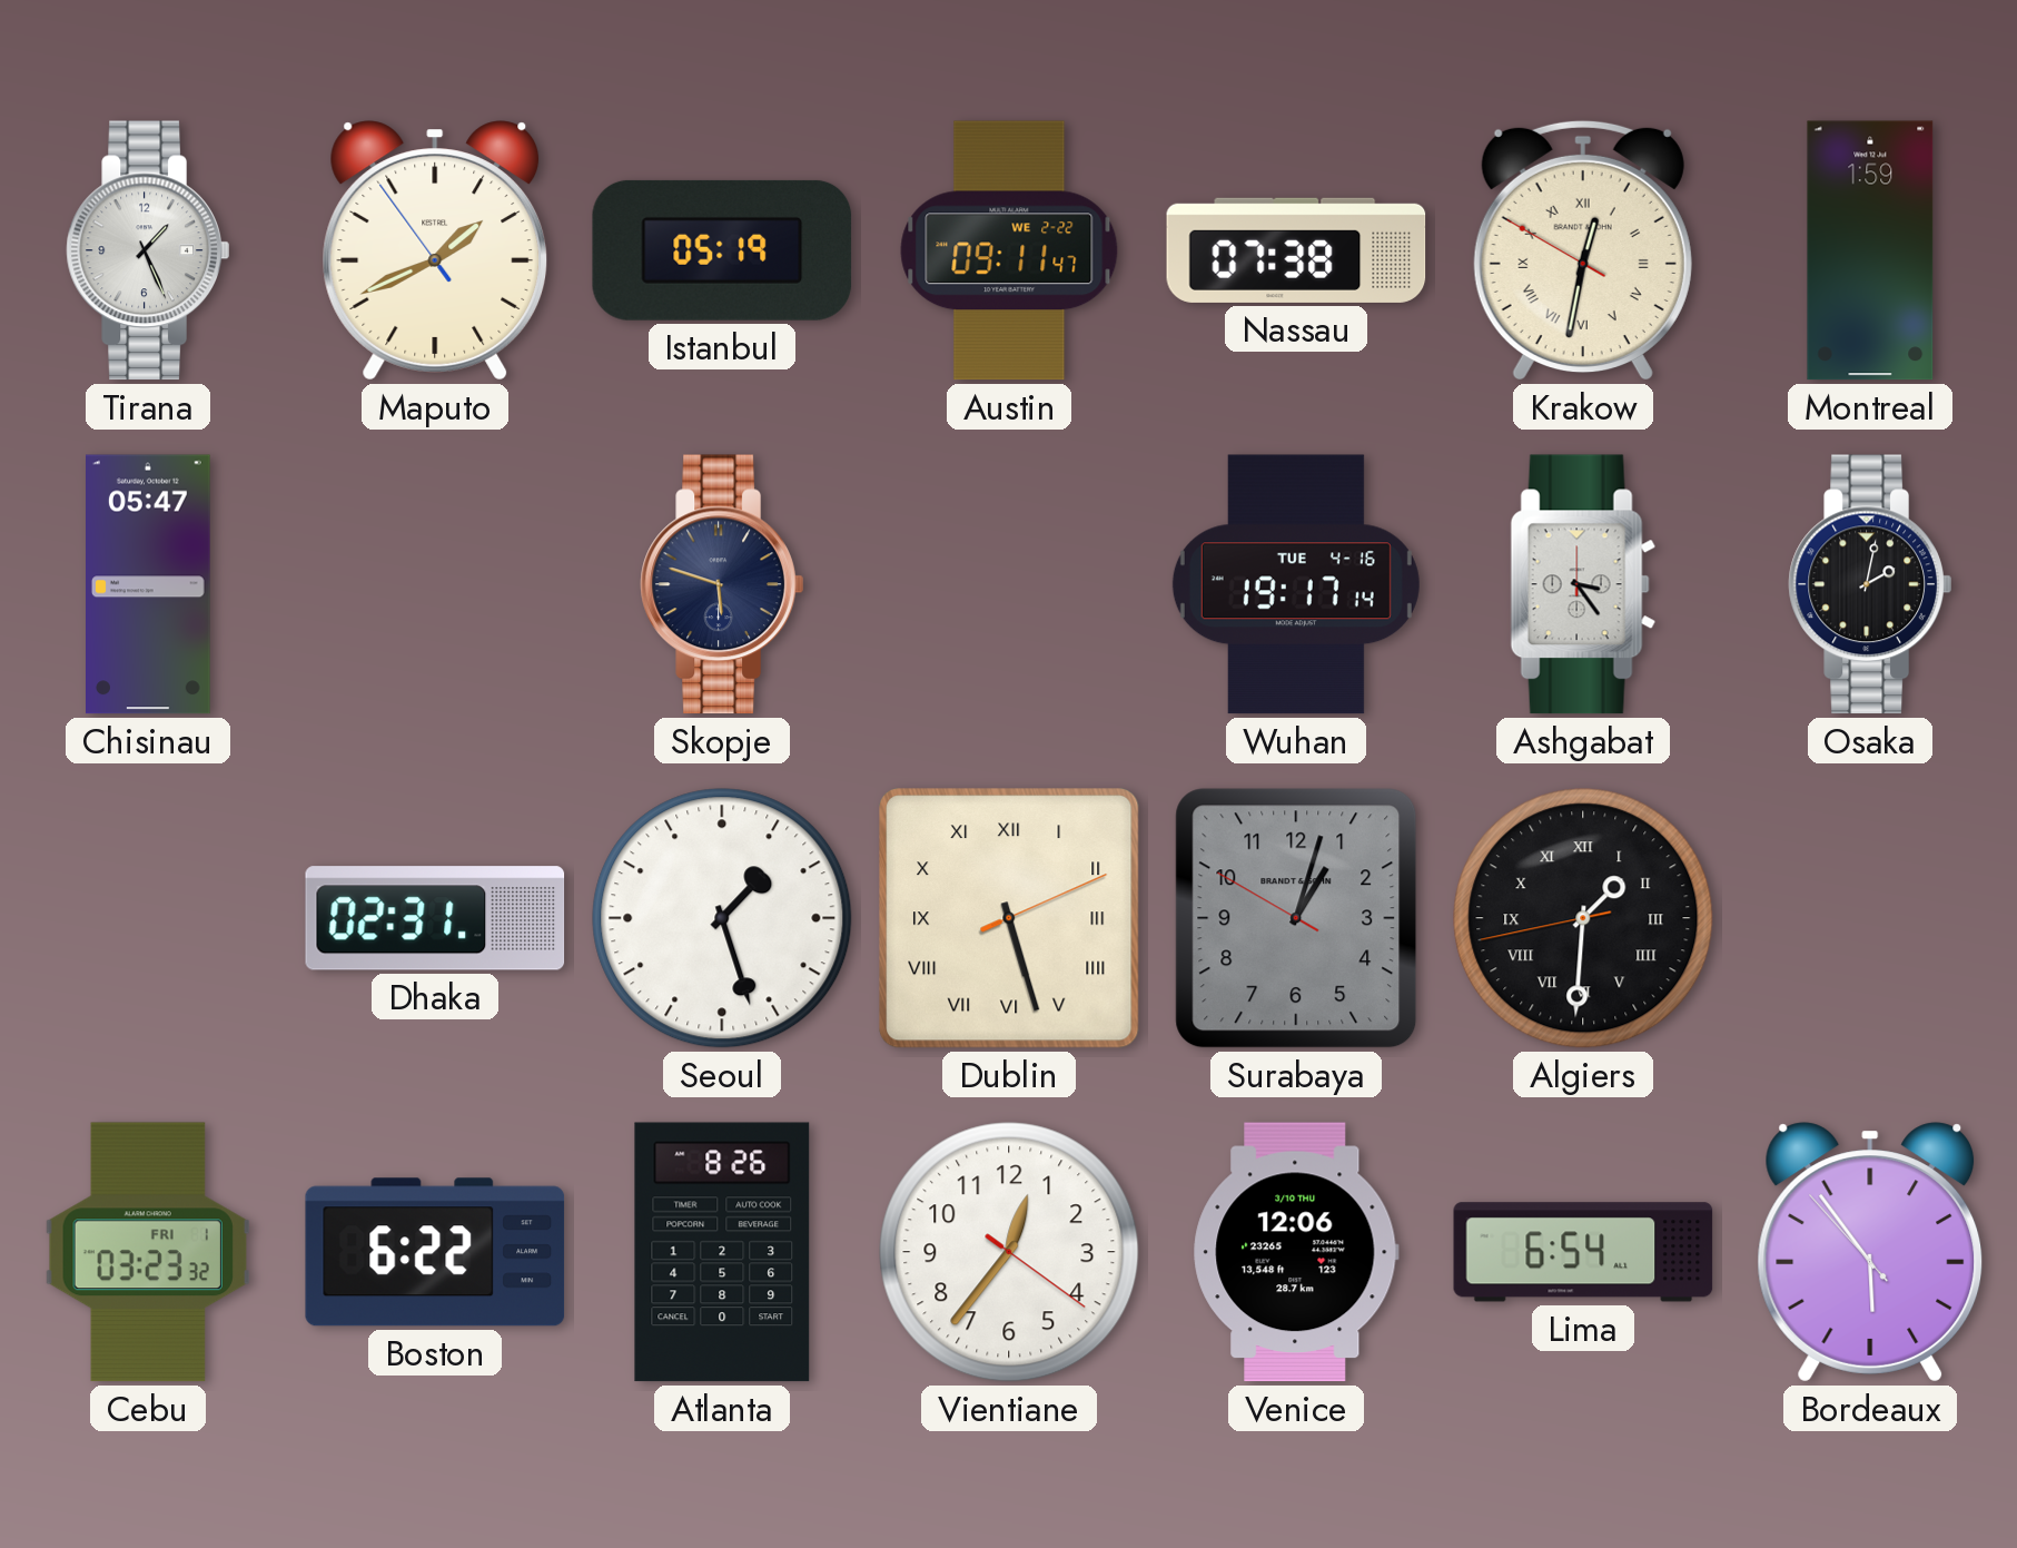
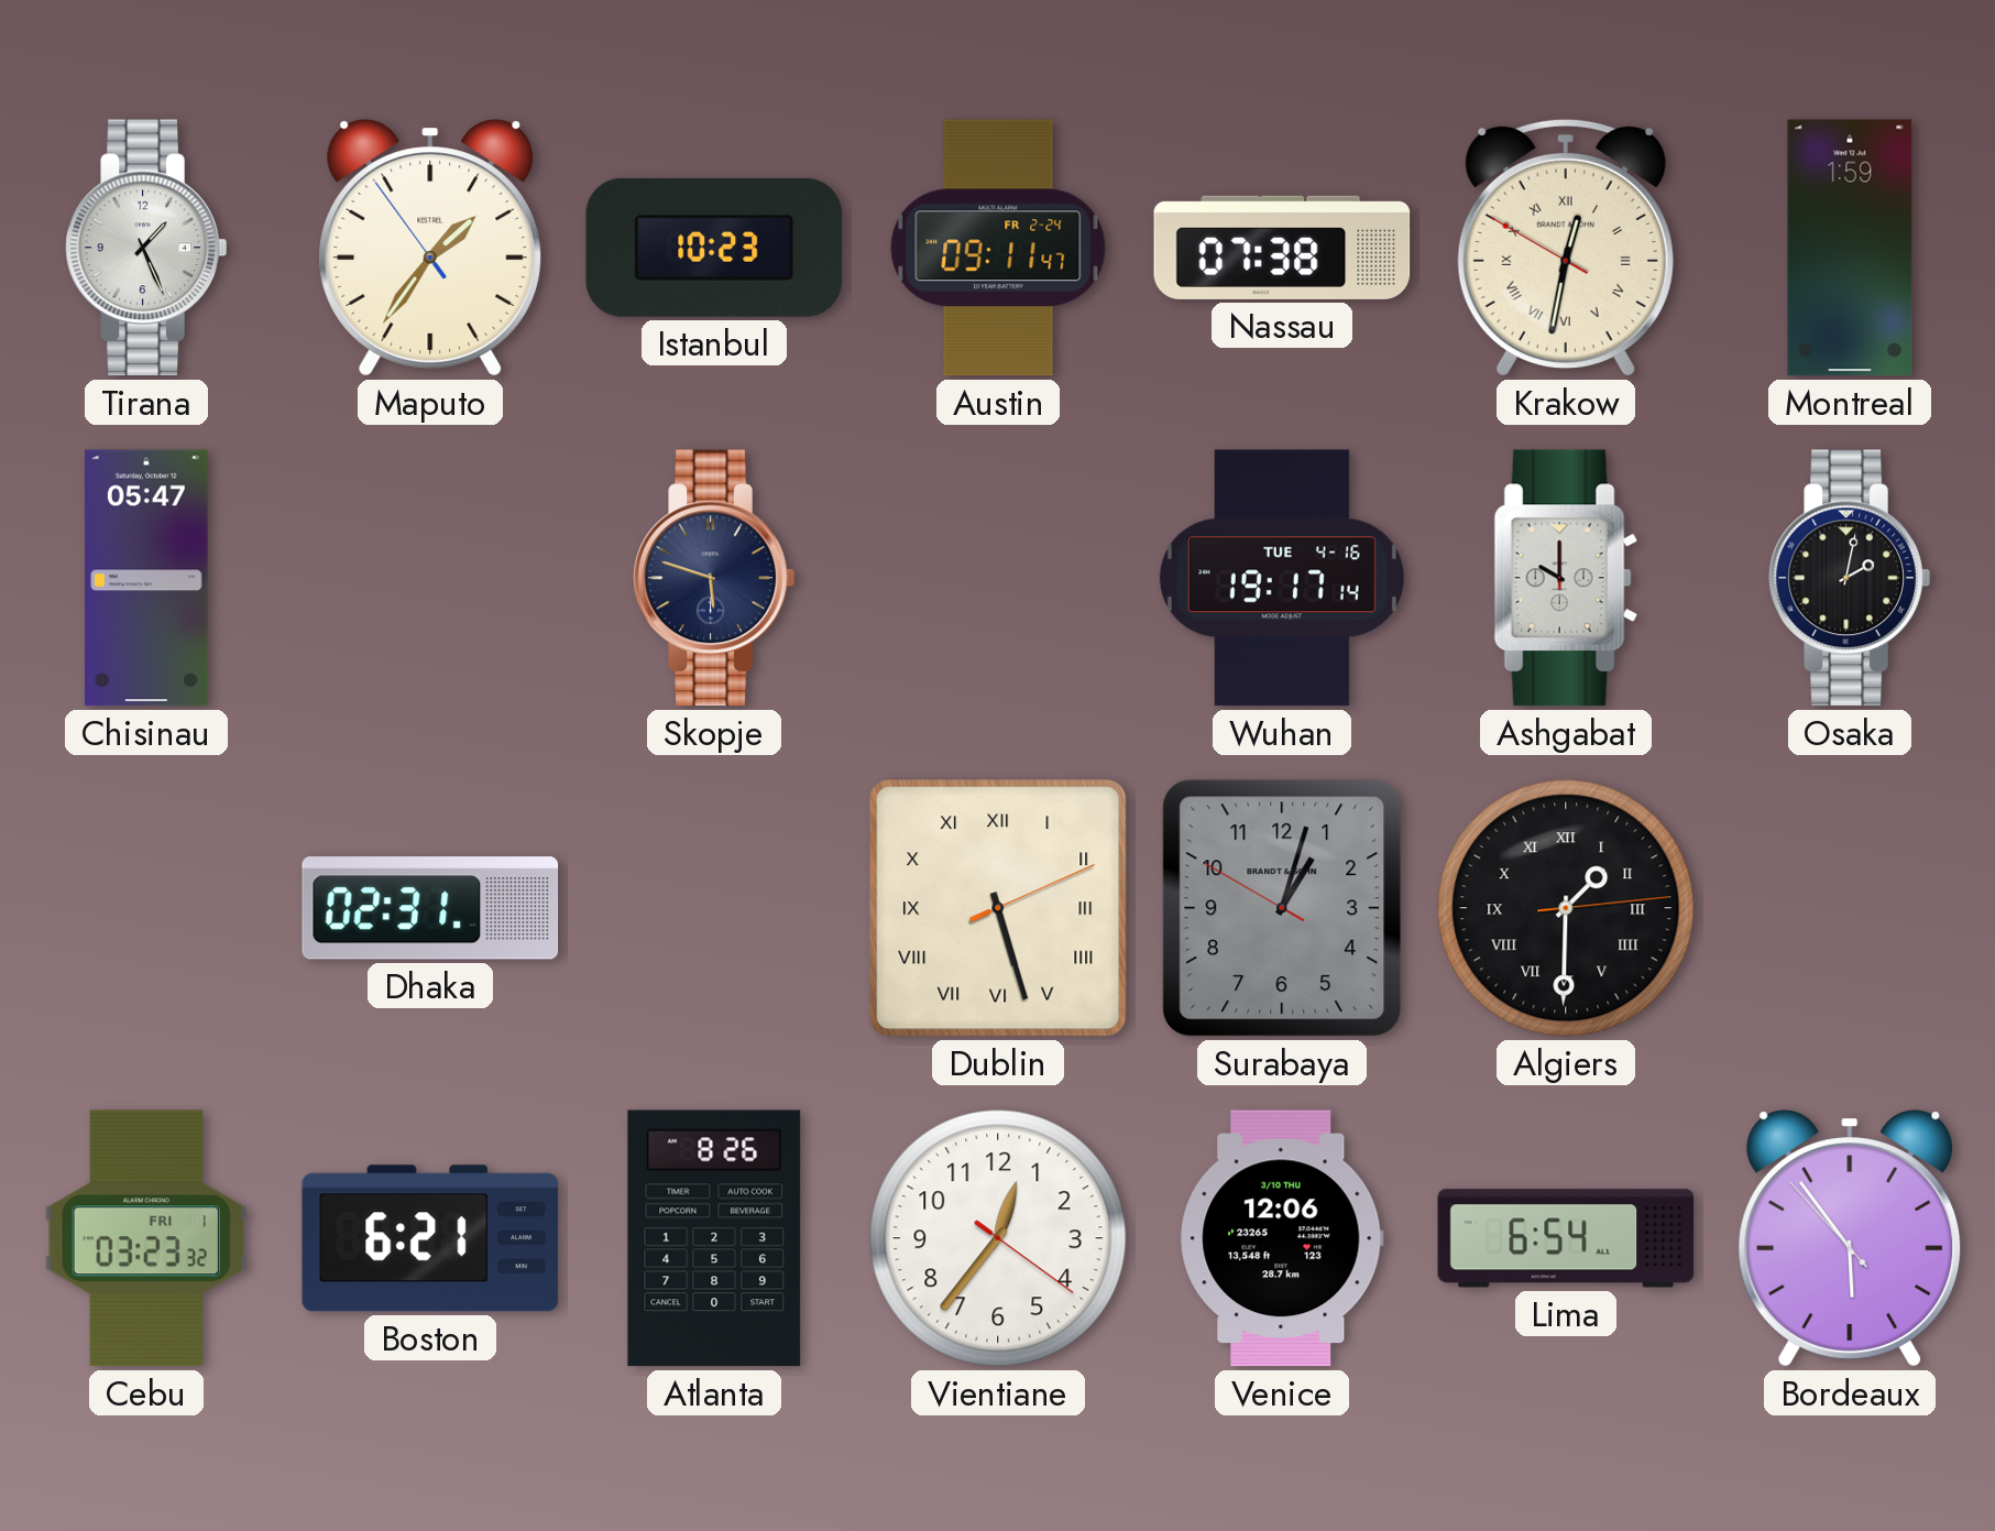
Maputo: 1:40 -> 1:35
Istanbul: 05:19 -> 10:23
Austin date: WE 2-22 -> FR 2-24
Ashgabat: 3:24 -> 10:00
Seoul: 1:27 -> none
Algiers: 1:30:43 -> 1:30:14
Boston: 6:22 -> 6:21
